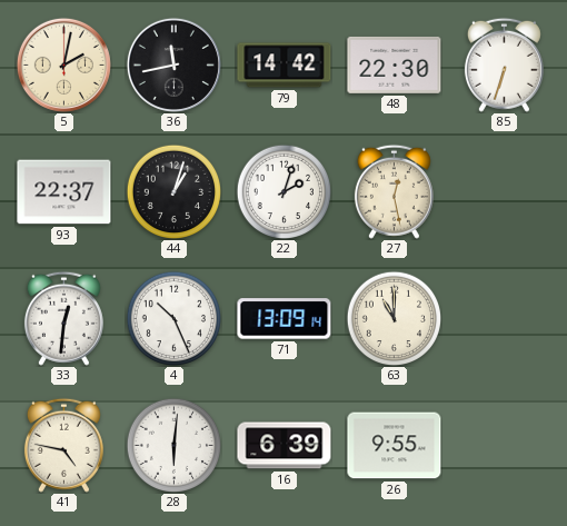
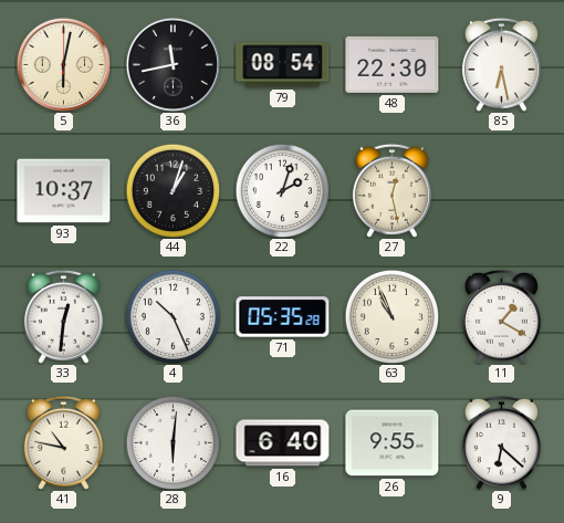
5: 2:02 -> 6:02
79: 14:42 -> 08:54
85: 6:33 -> 6:28
93: 22:37 -> 10:37
71: 13:09 -> 05:35
63: 11:00 -> 10:56
11: none -> 1:20
41: 4:47 -> 10:47
16: 6:39 -> 6:40
9: none -> 6:22
